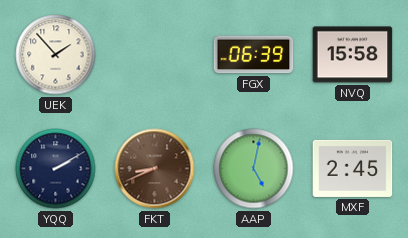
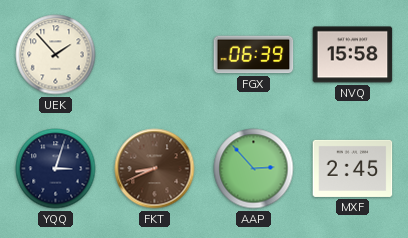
YQQ: 2:10 -> 3:03
AAP: 5:02 -> 2:53
